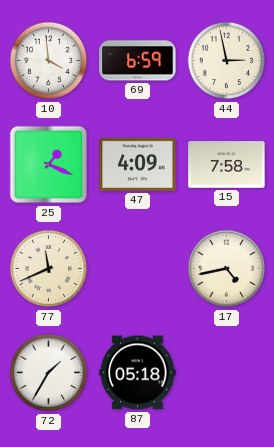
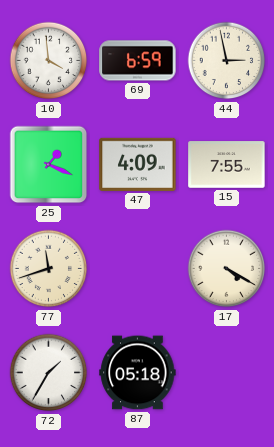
15: 7:58 -> 7:55
77: 11:41 -> 11:42
17: 4:43 -> 4:20
